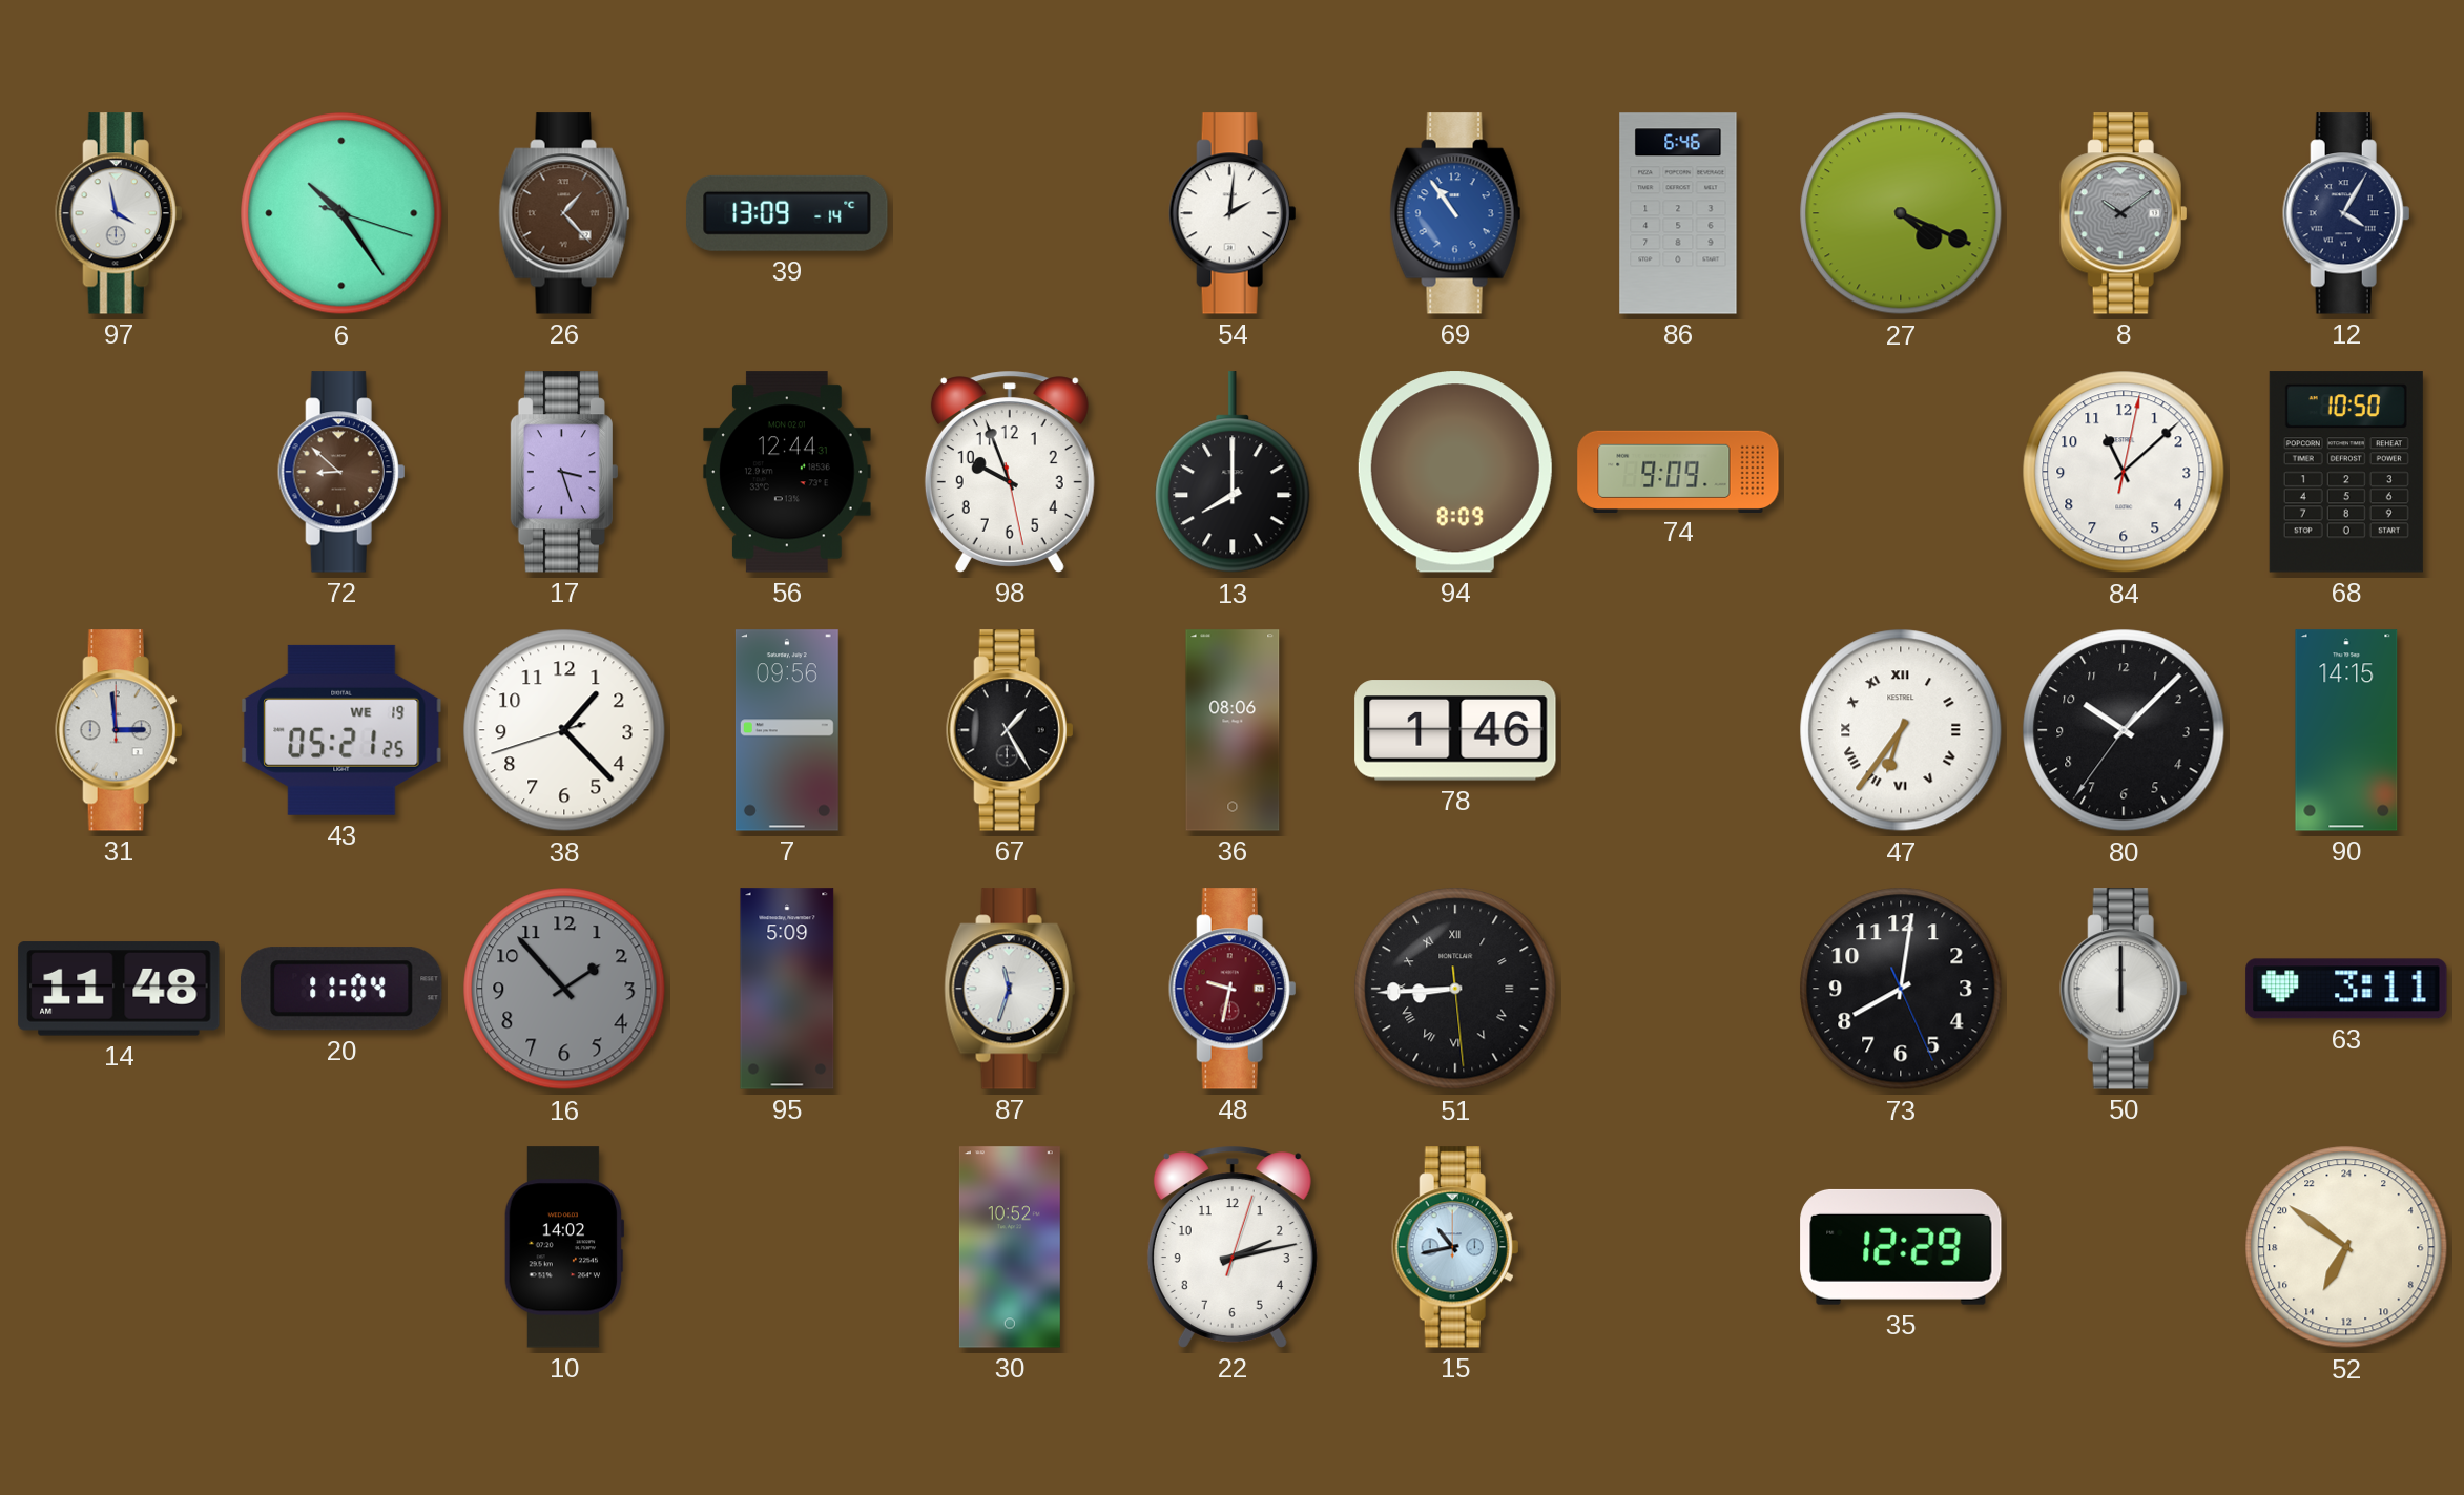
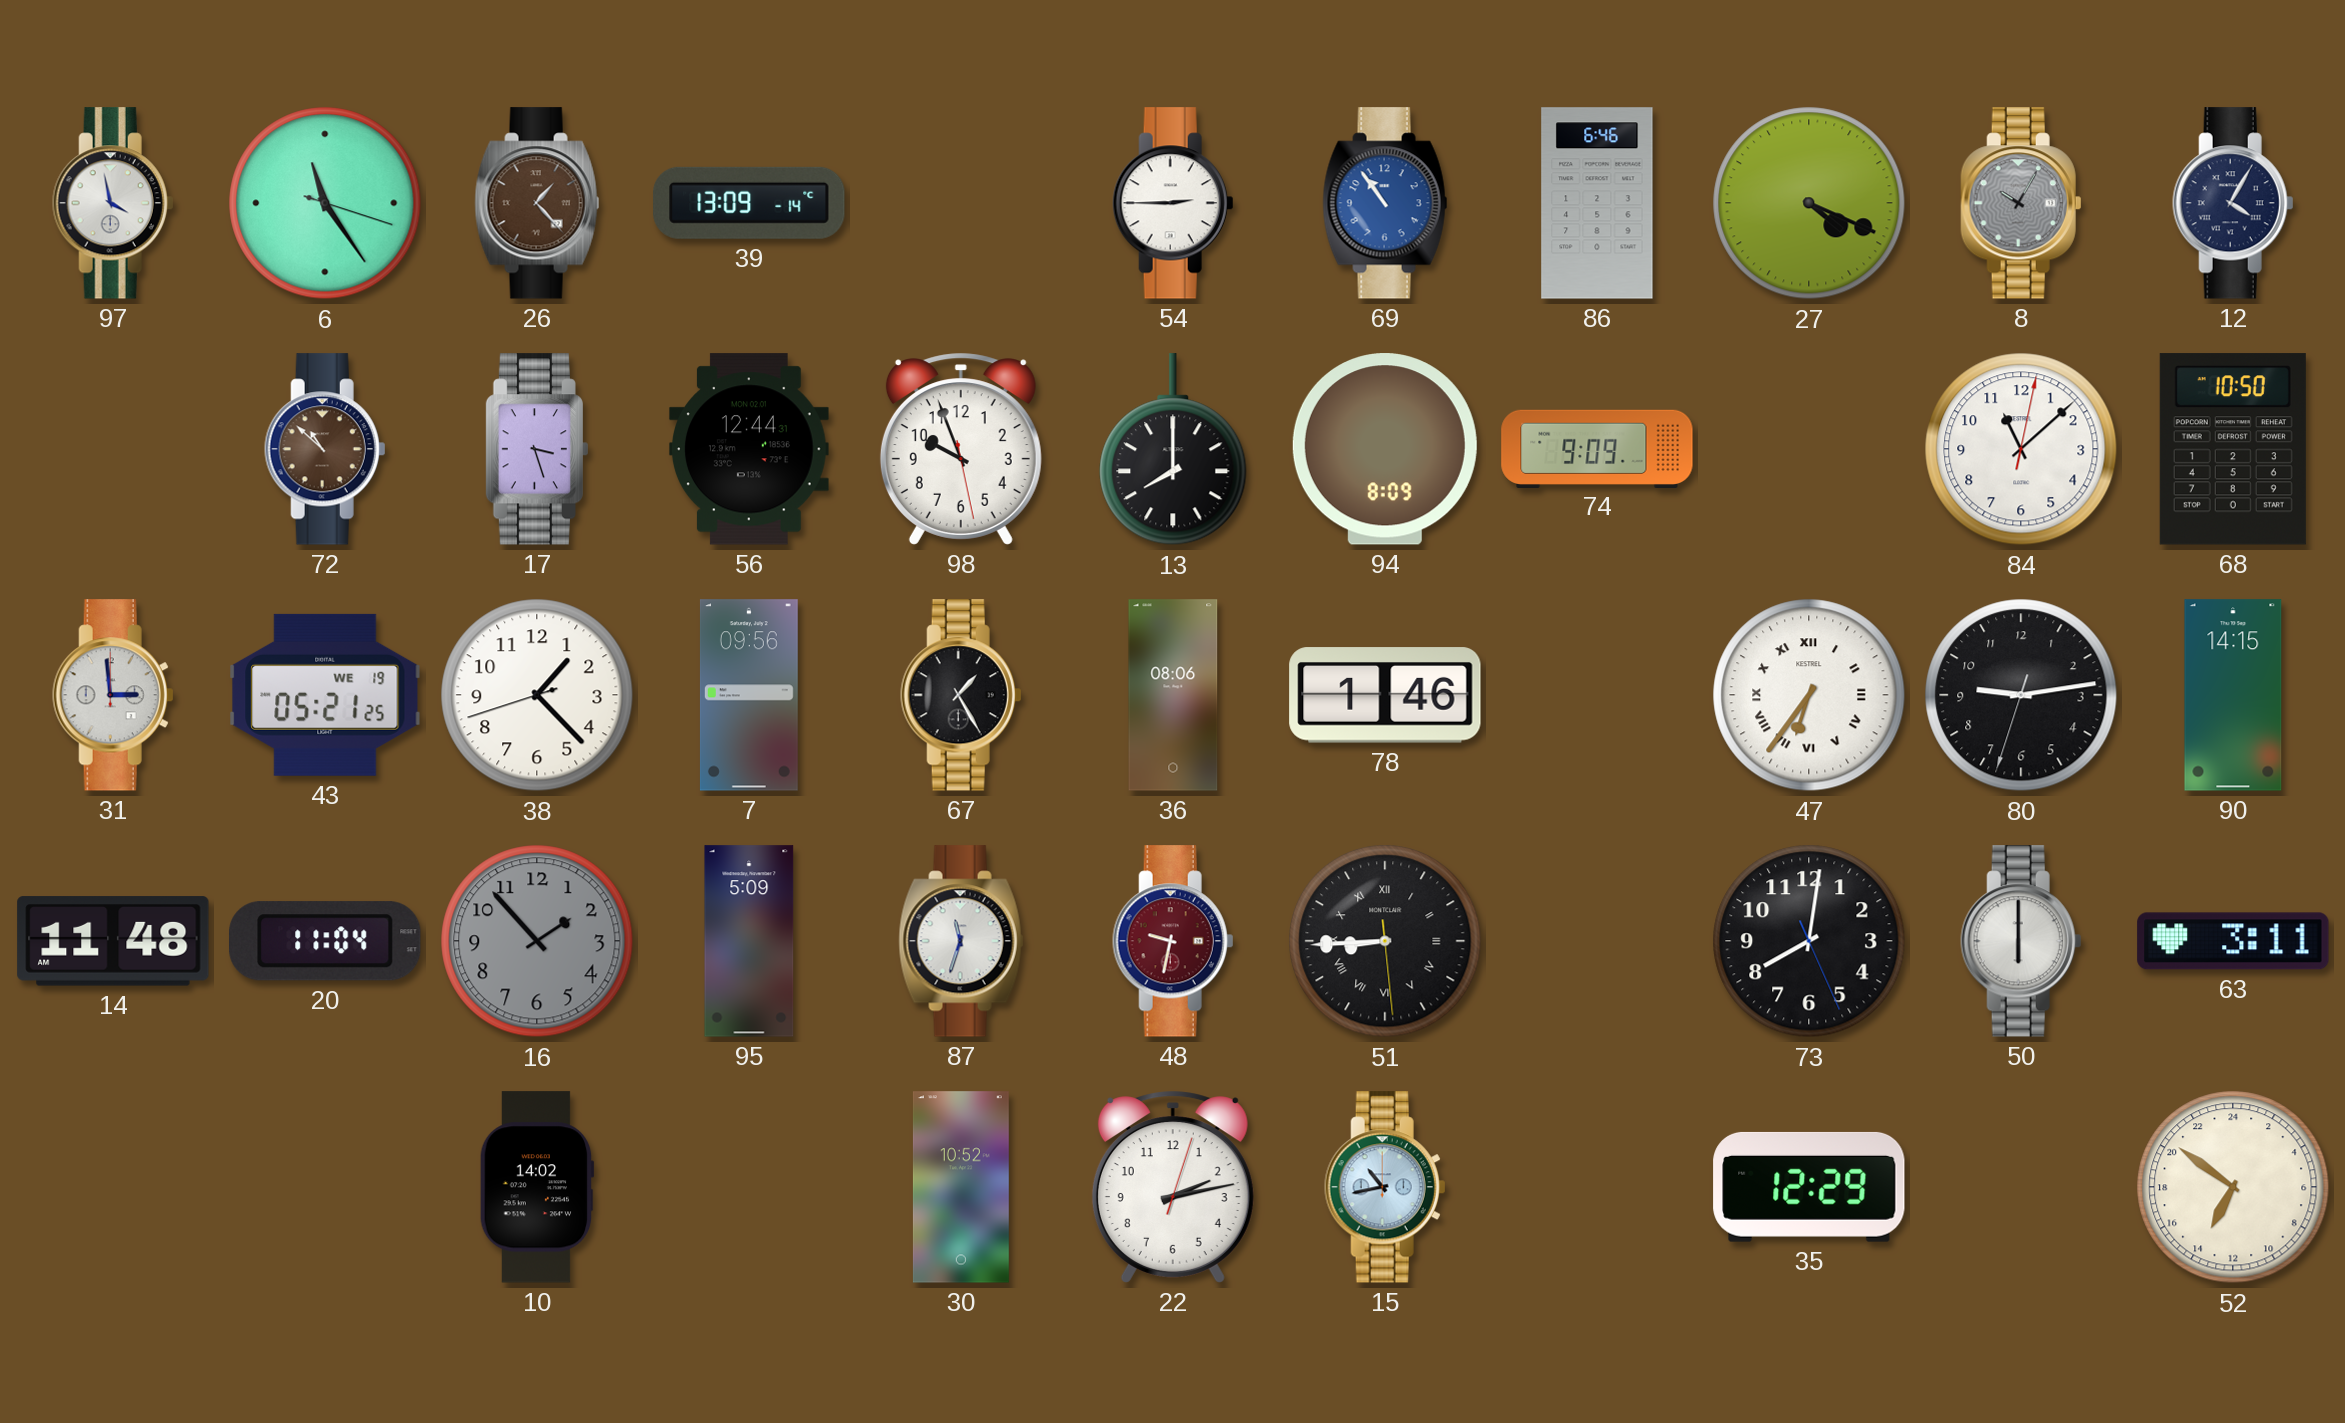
6: 10:24 -> 11:24
54: 2:01 -> 2:45
8: 10:09 -> 10:05
72: 8:52 -> 10:52
80: 10:07 -> 9:13
